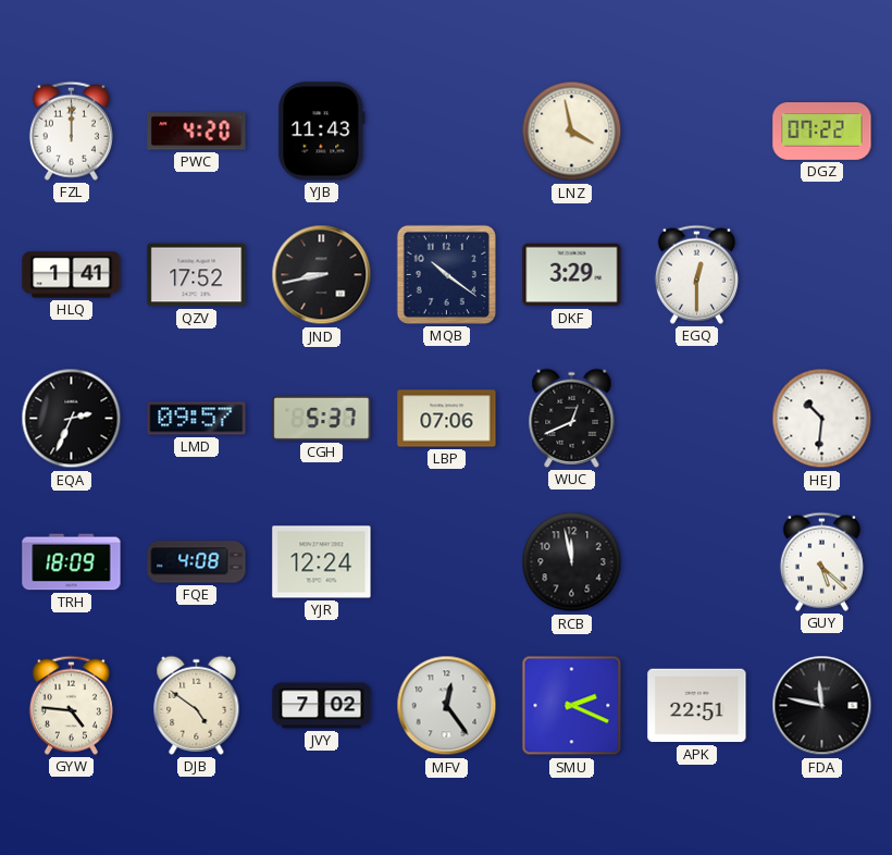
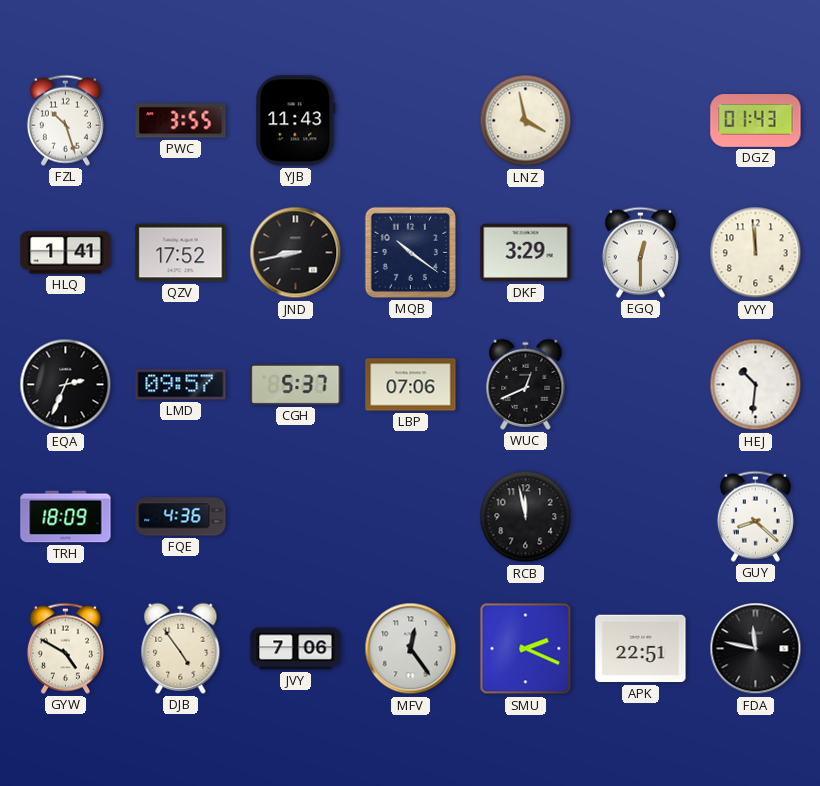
FZL: 12:00 -> 10:27
PWC: 4:20 -> 3:55
DGZ: 07:22 -> 01:43
VYY: none -> 11:59
FQE: 4:08 -> 4:36
YJR: 12:24 -> none
GUY: 5:22 -> 8:22
GYW: 4:46 -> 4:50
DJB: 4:51 -> 4:54
JVY: 7:02 -> 7:06
